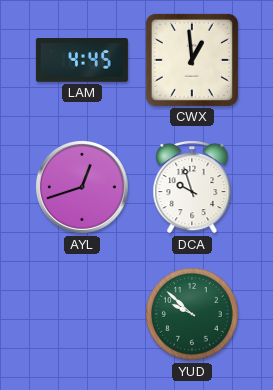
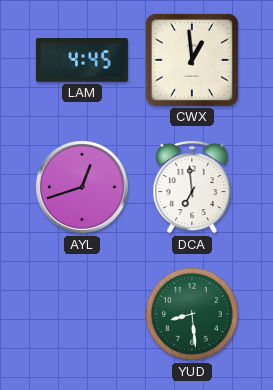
DCA: 9:57 -> 6:59
YUD: 9:52 -> 8:29
